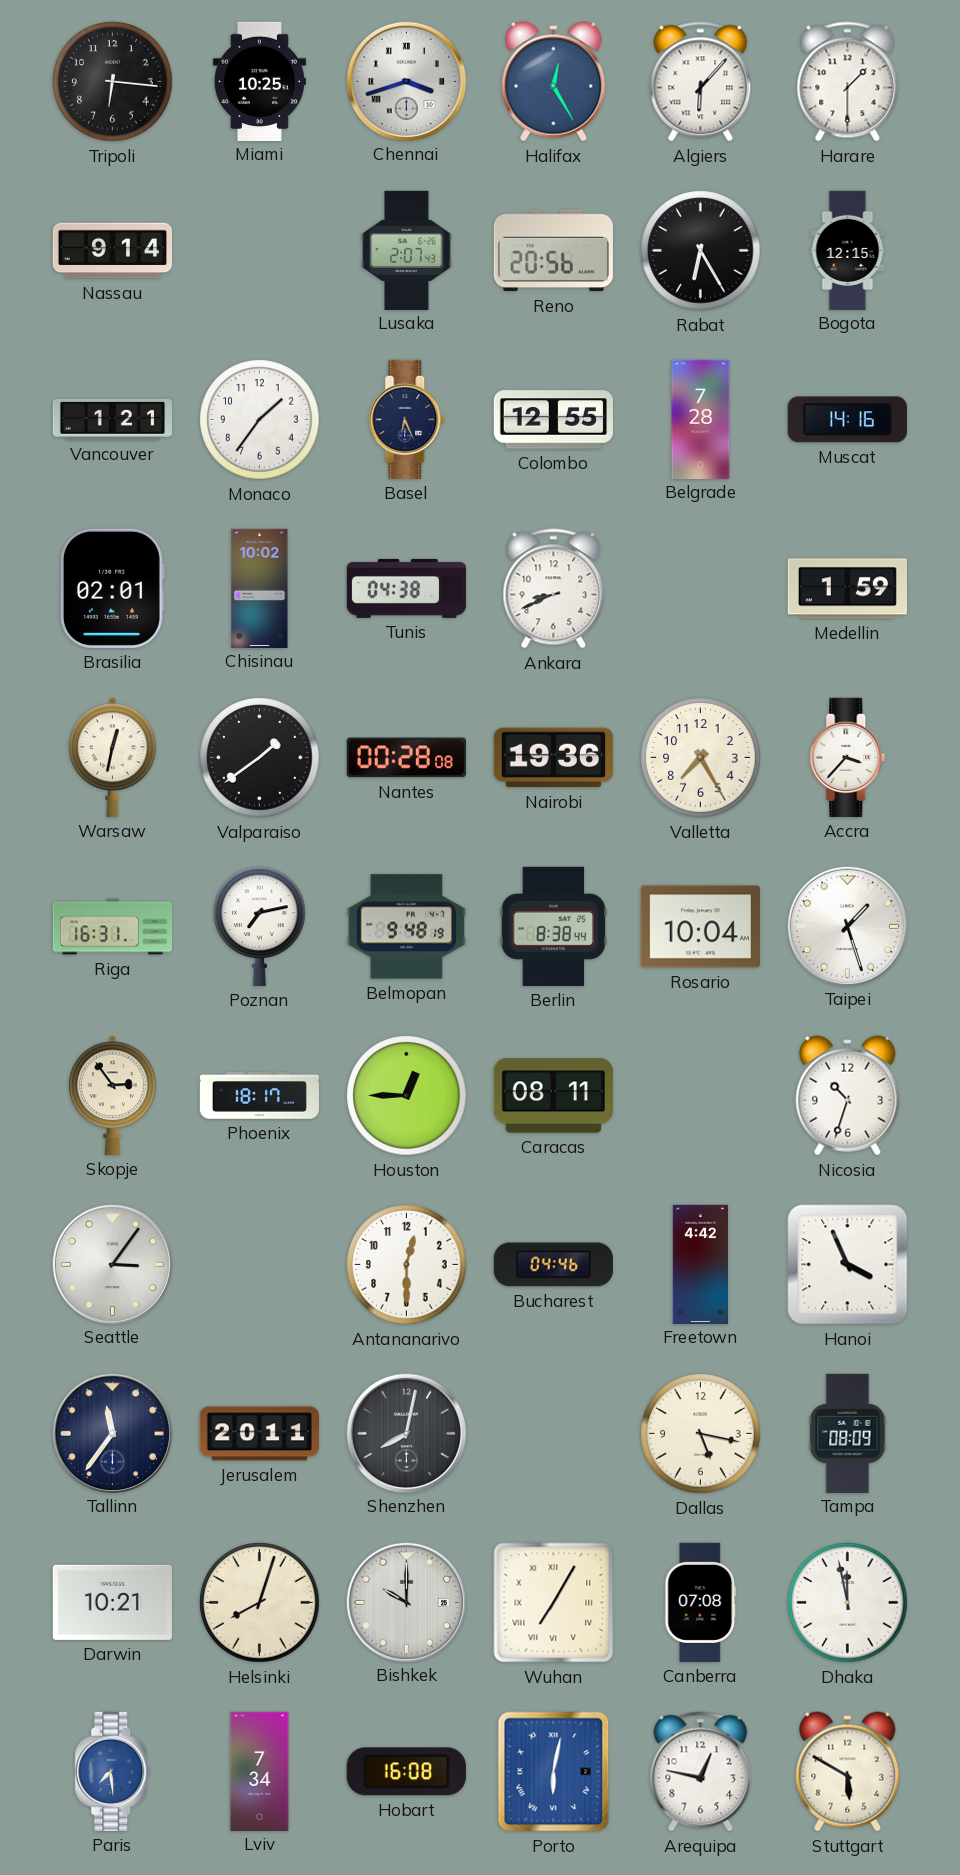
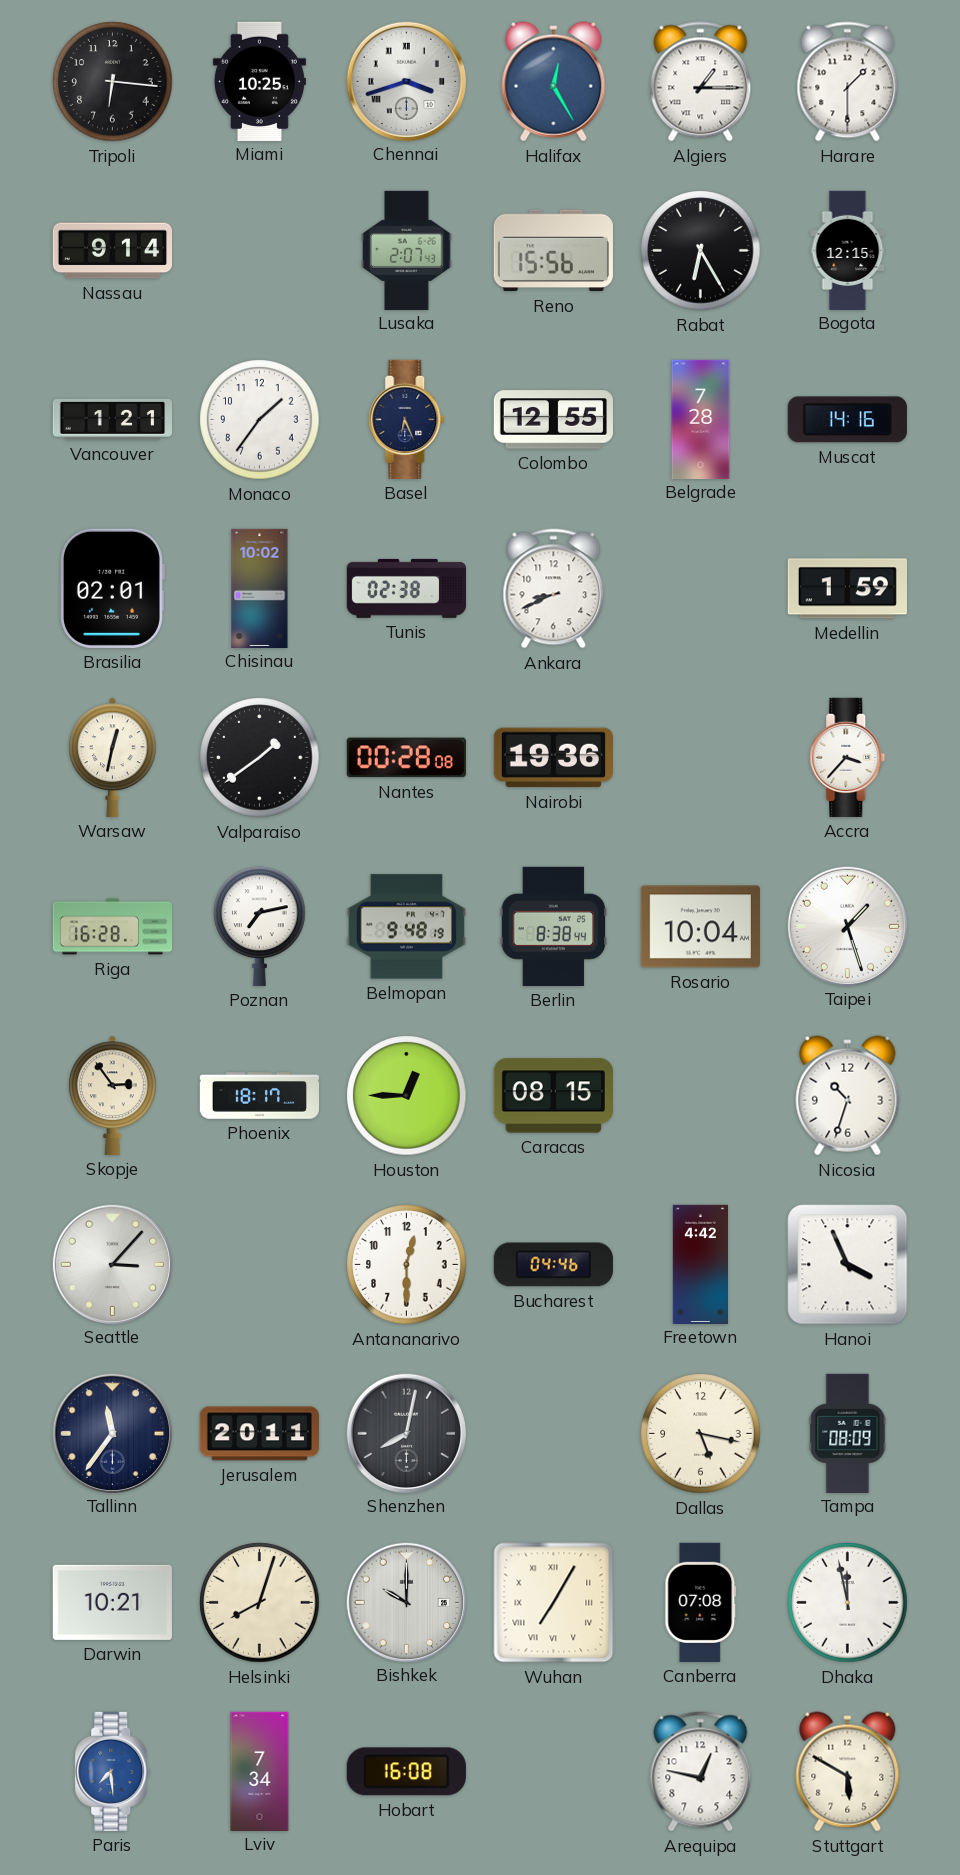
Algiers: 6:07 -> 1:15
Reno: 20:56 -> 15:56
Tunis: 04:38 -> 02:38
Valletta: 7:25 -> none
Riga: 16:31 -> 16:28
Caracas: 08:11 -> 08:15
Seattle: 3:06 -> 3:07
Porto: 6:02 -> none
